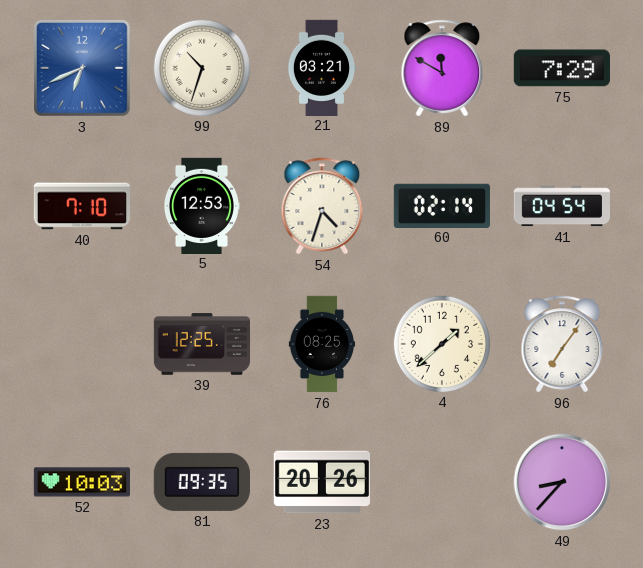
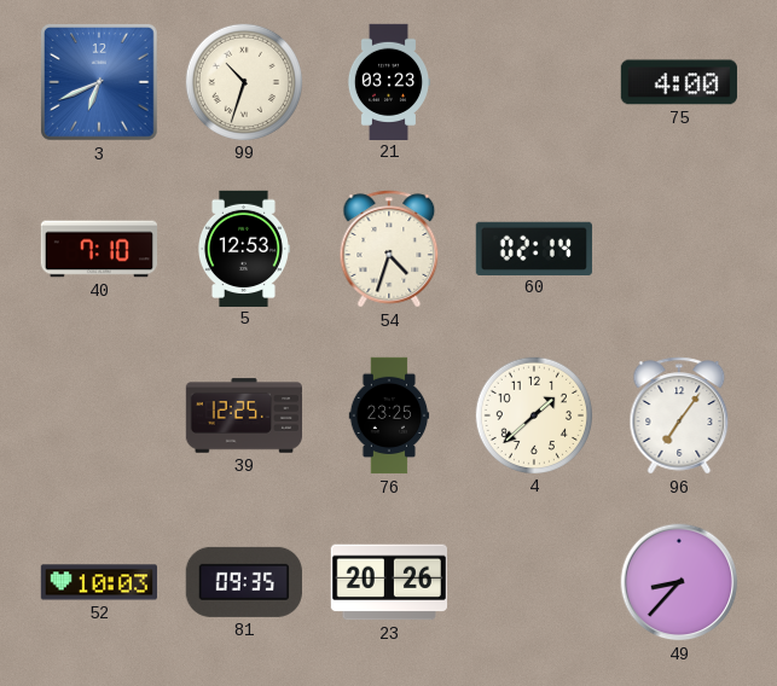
21: 03:21 -> 03:23
89: 11:50 -> none
75: 7:29 -> 4:00
41: 04:54 -> none
76: 08:25 -> 23:25
